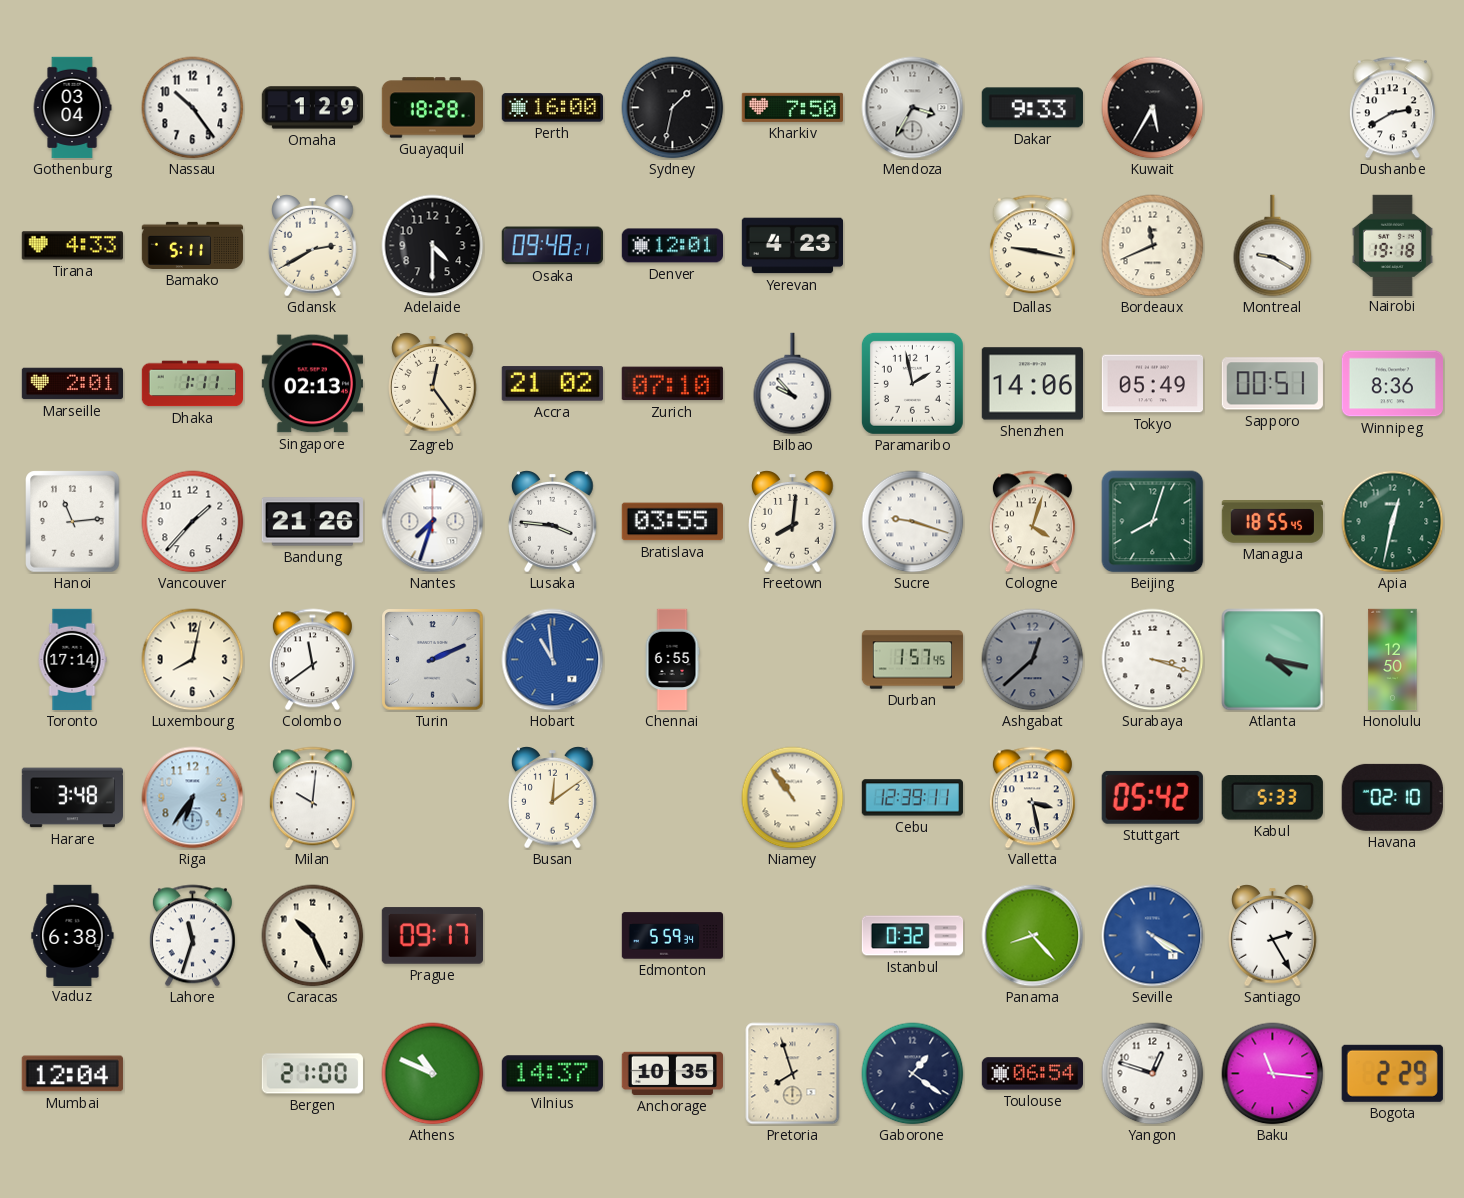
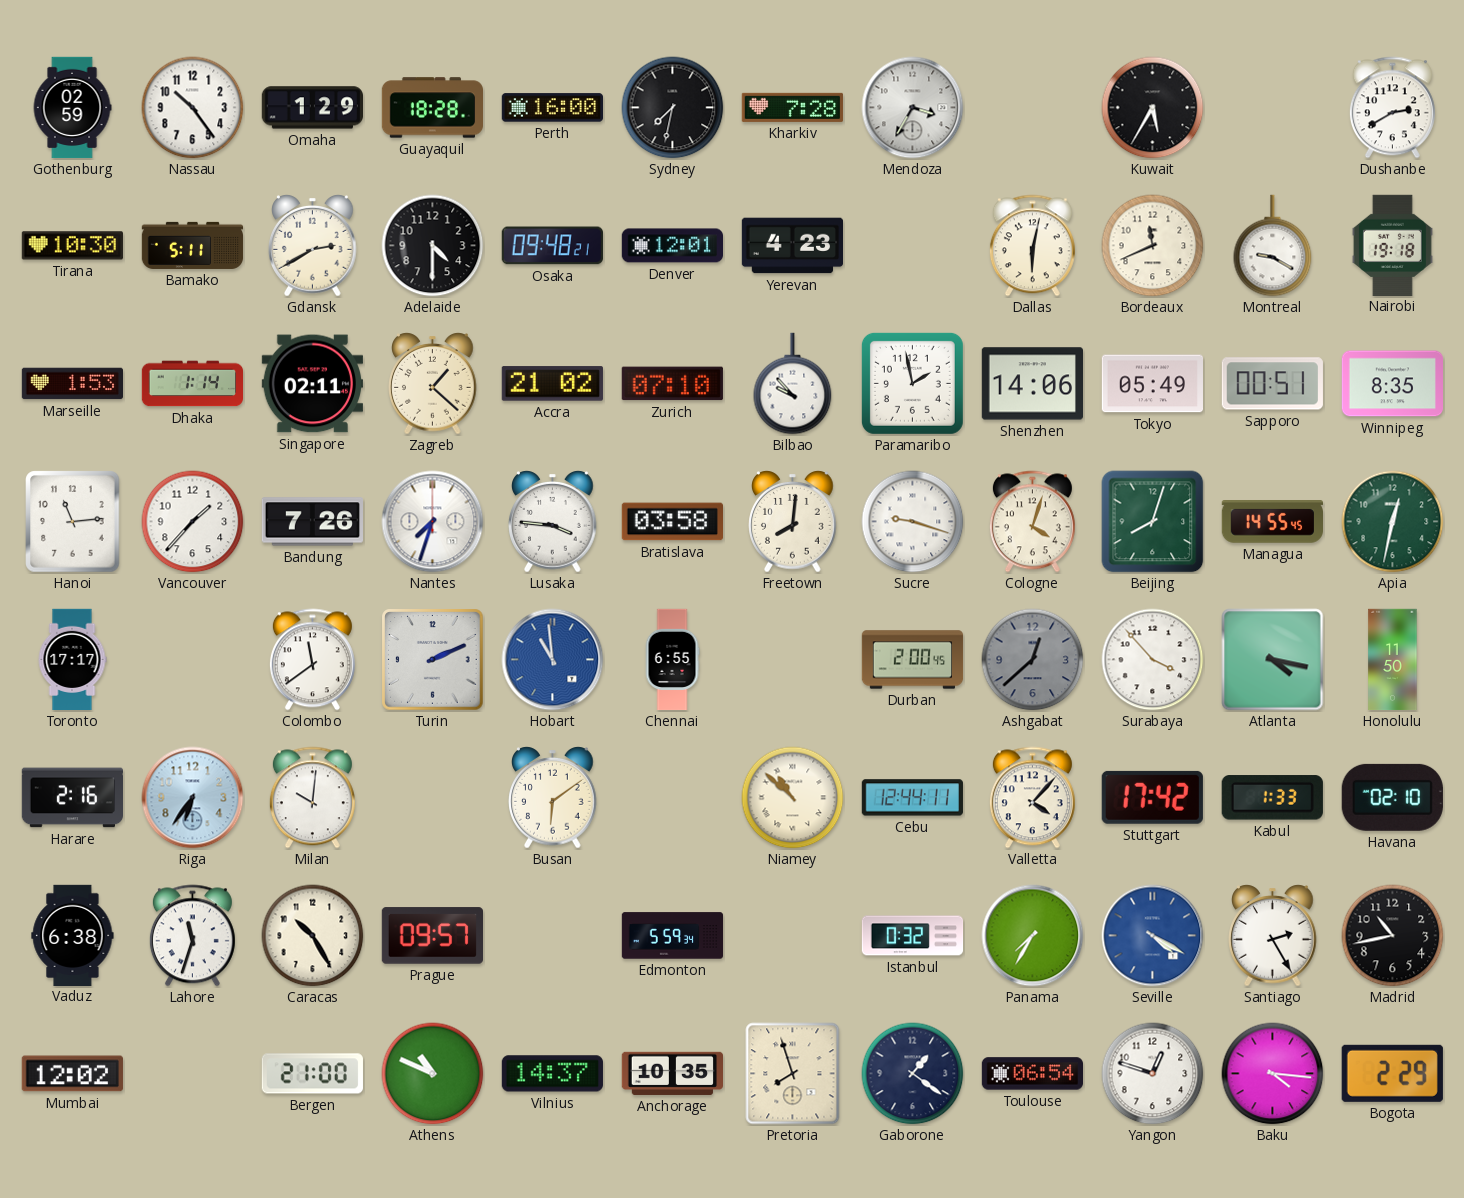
Gothenburg: 03:04 -> 02:59
Sydney: 1:32 -> 7:32
Kharkiv: 7:50 -> 7:28
Dakar: 9:33 -> none
Tirana: 4:33 -> 10:30
Dallas: 9:17 -> 6:02
Marseille: 2:01 -> 1:53
Dhaka: 1:11 -> 1:14
Singapore: 02:13 -> 02:11
Zagreb: 12:24 -> 1:22
Winnipeg: 8:36 -> 8:35
Bandung: 21:26 -> 7:26
Bratislava: 03:55 -> 03:58
Managua: 18:55 -> 14:55
Toronto: 17:14 -> 17:17
Luxembourg: 8:02 -> none
Durban: 1:57 -> 2:00
Surabaya: 3:18 -> 3:53
Honolulu: 12:50 -> 11:50
Harare: 3:48 -> 2:16
Busan: 12:09 -> 6:09
Niamey: 10:54 -> 10:52
Cebu: 12:39 -> 12:44
Valletta: 3:28 -> 4:07
Stuttgart: 05:42 -> 17:42
Kabul: 5:33 -> 1:33
Caracas: 10:26 -> 10:25
Prague: 09:17 -> 09:57
Panama: 8:23 -> 7:35
Madrid: none -> 10:43
Mumbai: 12:04 -> 12:02
Baku: 11:16 -> 4:16
